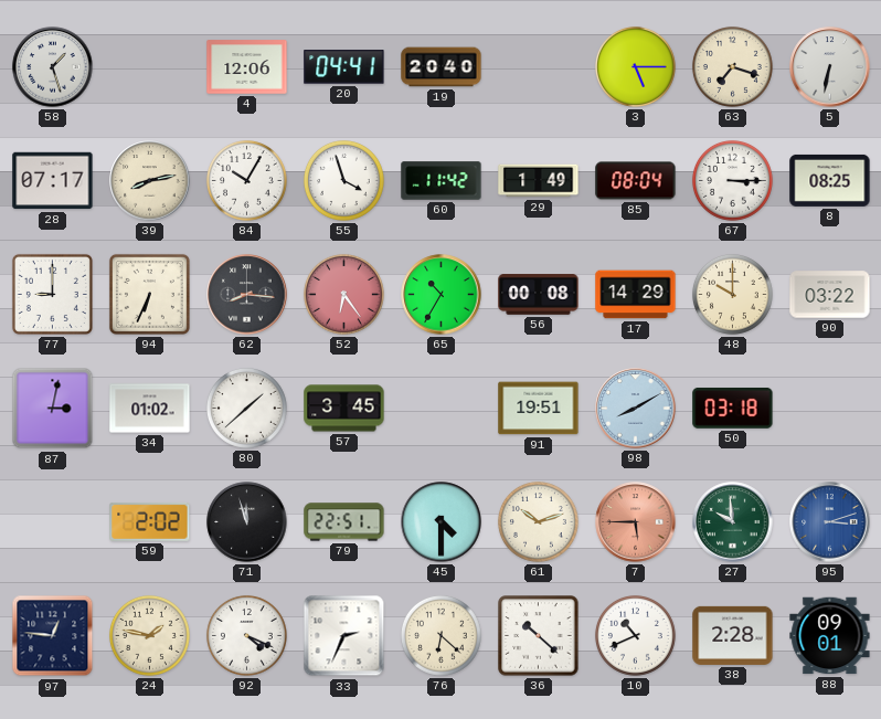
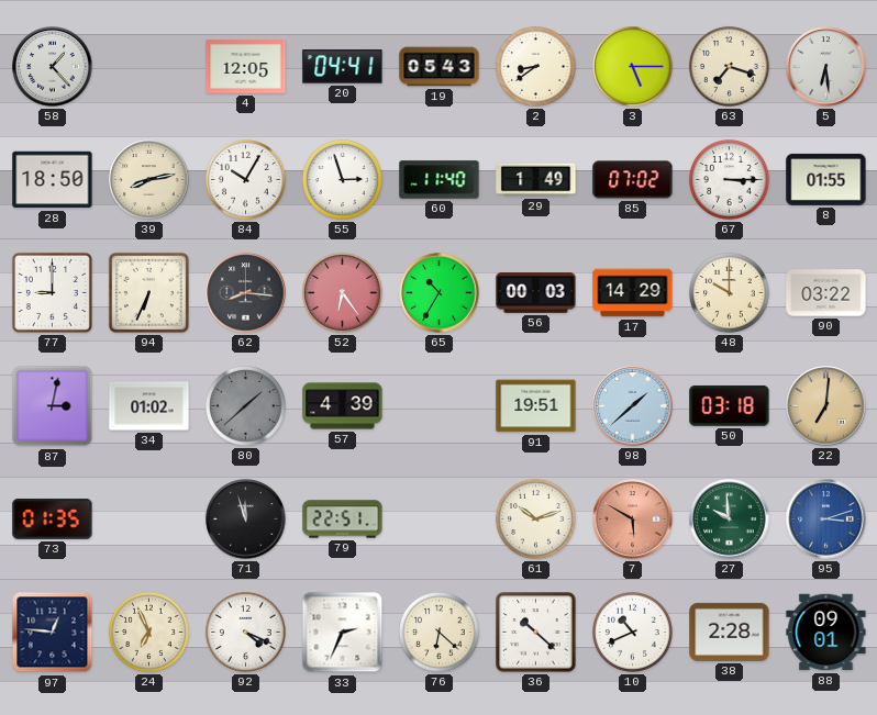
58: 1:27 -> 1:23
4: 12:06 -> 12:05
19: 20:40 -> 05:43
2: none -> 8:39
5: 6:32 -> 6:29
28: 07:17 -> 18:50
55: 3:57 -> 2:57
60: 11:42 -> 11:40
85: 08:04 -> 07:02
8: 08:25 -> 01:55
56: 00:08 -> 00:03
80 dial: white -> grey
57: 3:45 -> 4:39
98: 8:10 -> 1:38
22: none -> 7:01
73: none -> 01:35
59: 2:02 -> none
45: 4:30 -> none
7: 5:45 -> 5:50
24: 1:47 -> 6:56
